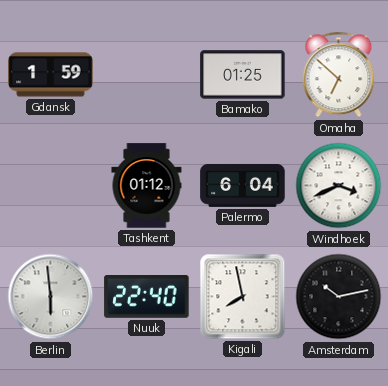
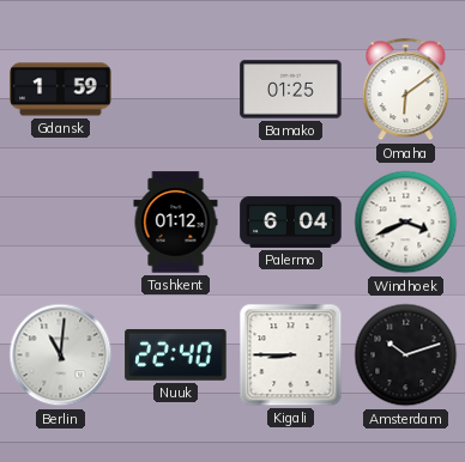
Omaha: 6:52 -> 6:09
Berlin: 5:59 -> 11:01
Kigali: 7:58 -> 8:45
Amsterdam: 10:13 -> 10:12
